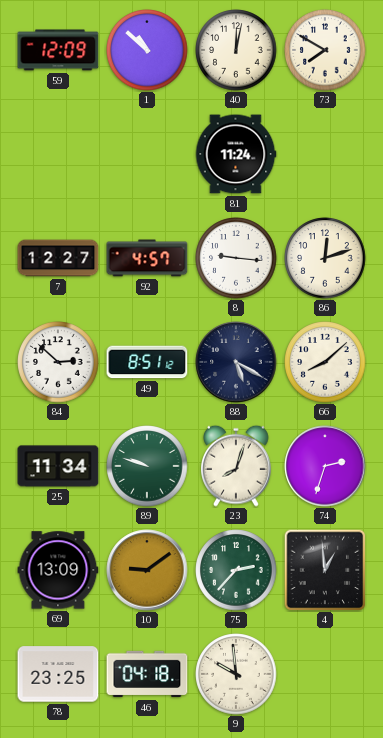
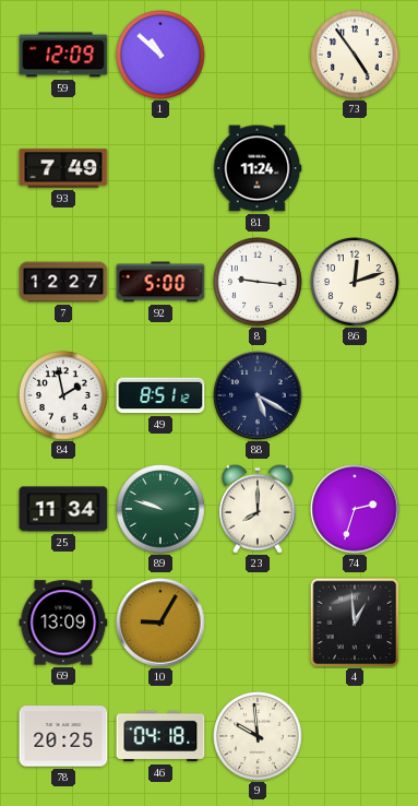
40: 12:02 -> none
73: 7:50 -> 4:54
93: none -> 7:49
92: 4:57 -> 5:00
84: 2:52 -> 1:58
66: 8:08 -> none
23: 8:03 -> 8:00
10: 9:09 -> 9:05
75: 2:37 -> none
78: 23:25 -> 20:25
